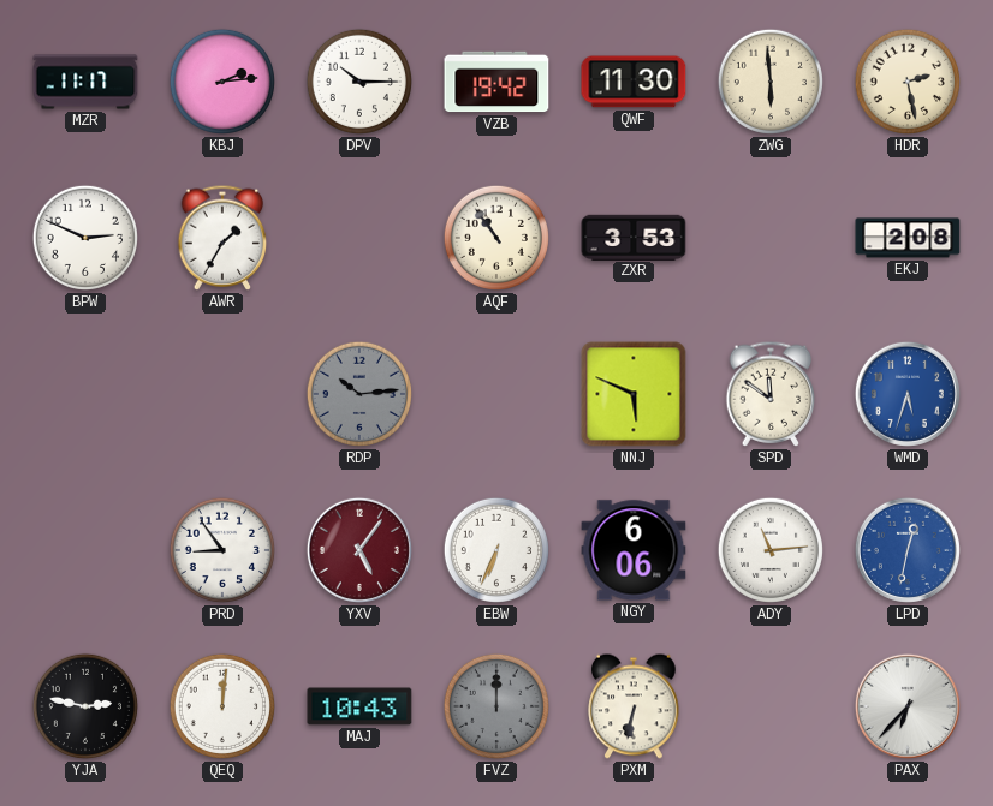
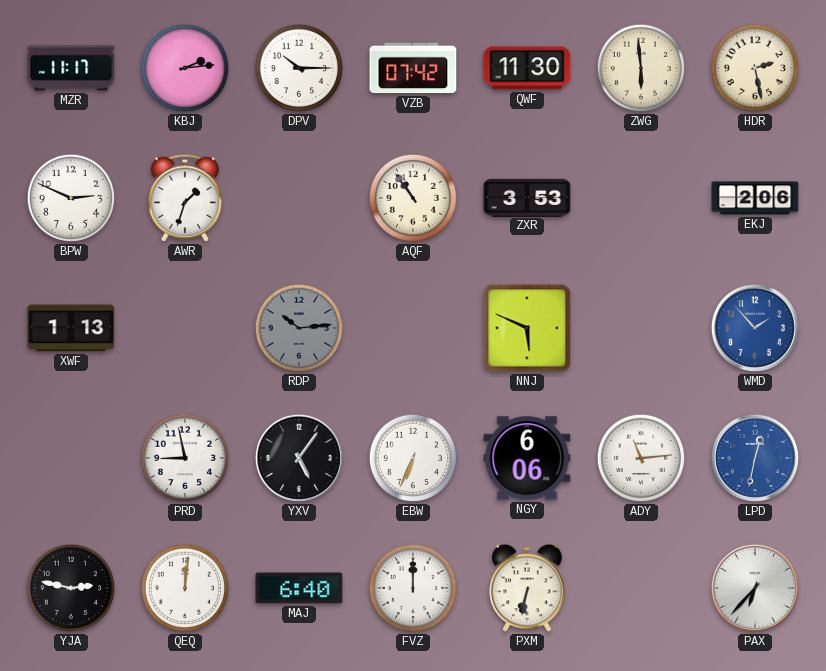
VZB: 19:42 -> 07:42
AWR: 1:35 -> 1:33
EKJ: 2:08 -> 2:06
XWF: none -> 1:13
SPD: 11:51 -> none
WMD: 5:33 -> 1:53
PRD: 8:54 -> 8:58
YXV dial: burgundy -> black
MAJ: 10:43 -> 6:40
FVZ dial: grey -> white
